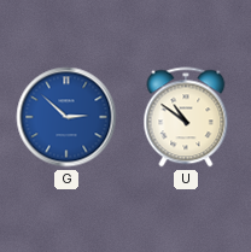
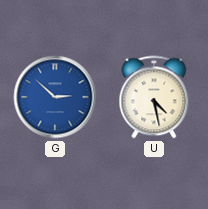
U: 10:51 -> 4:28
